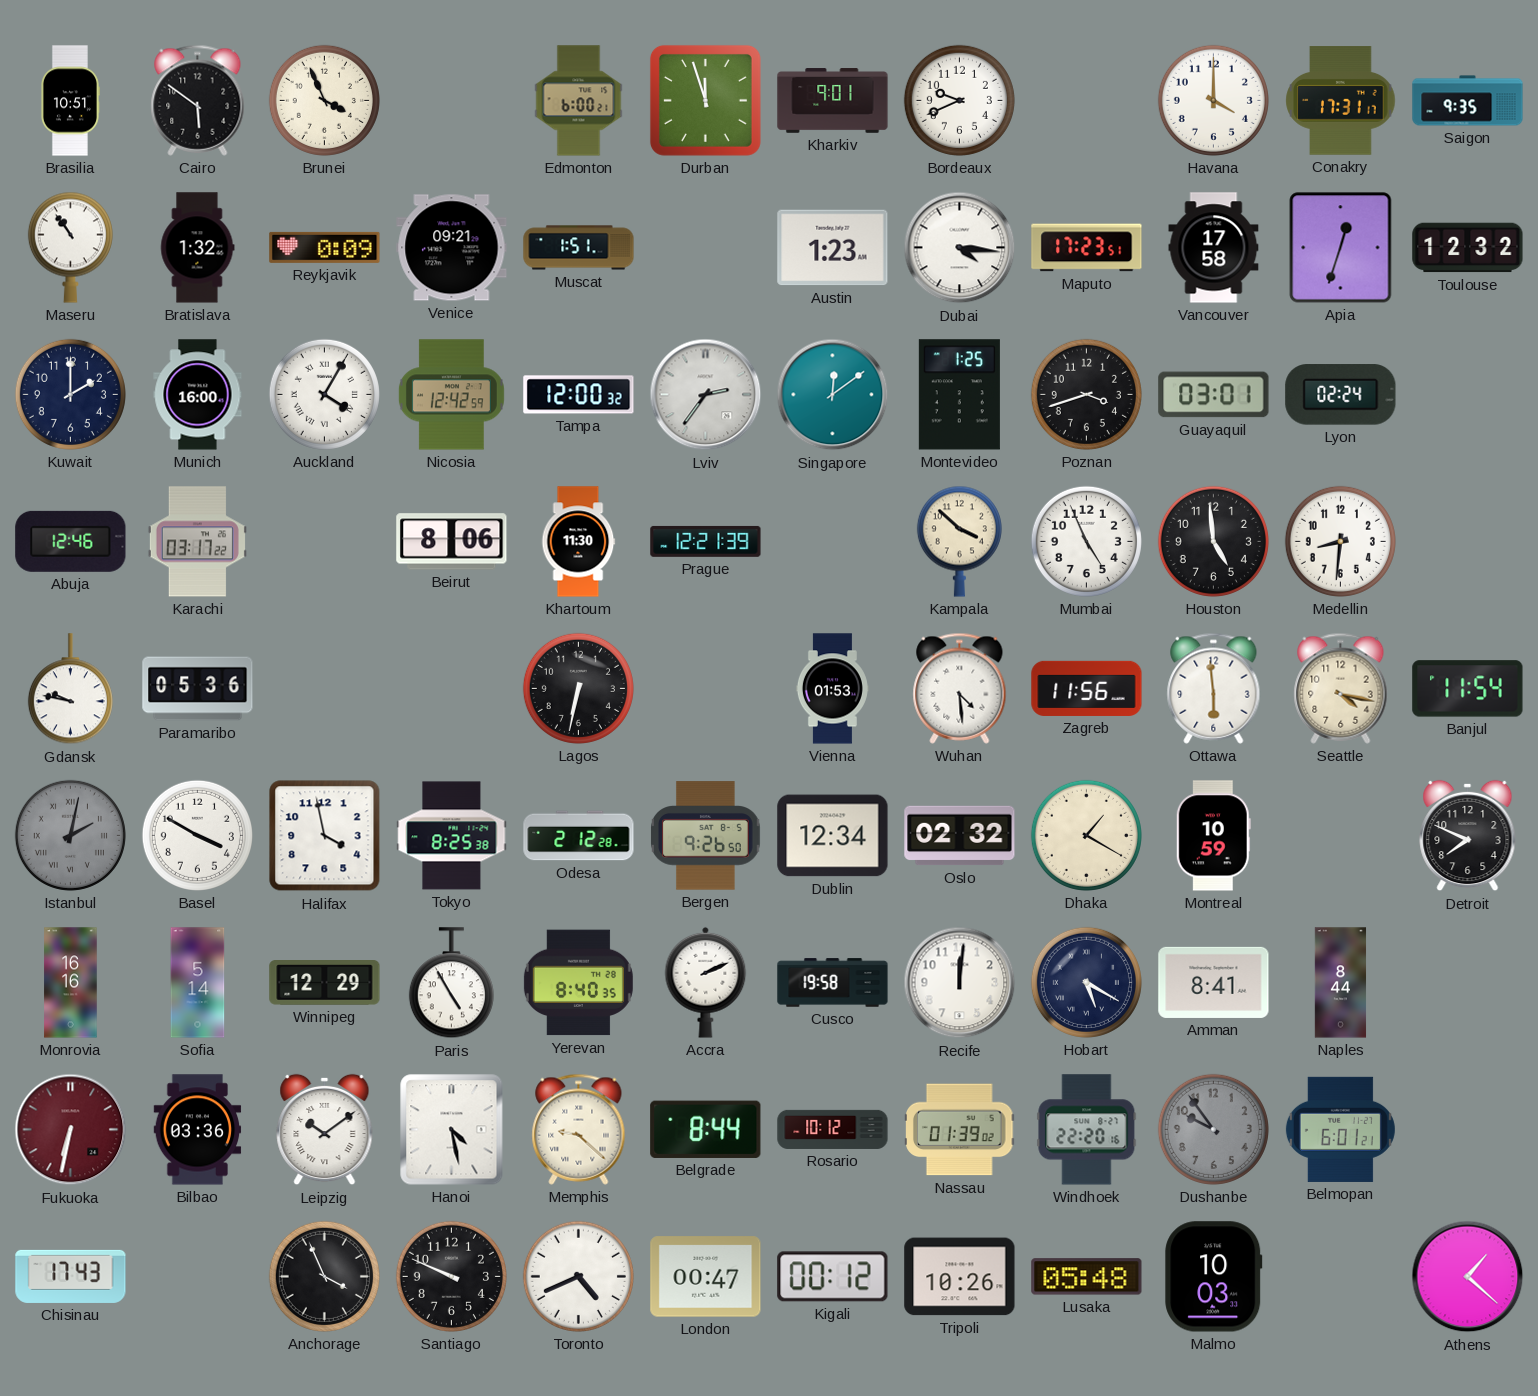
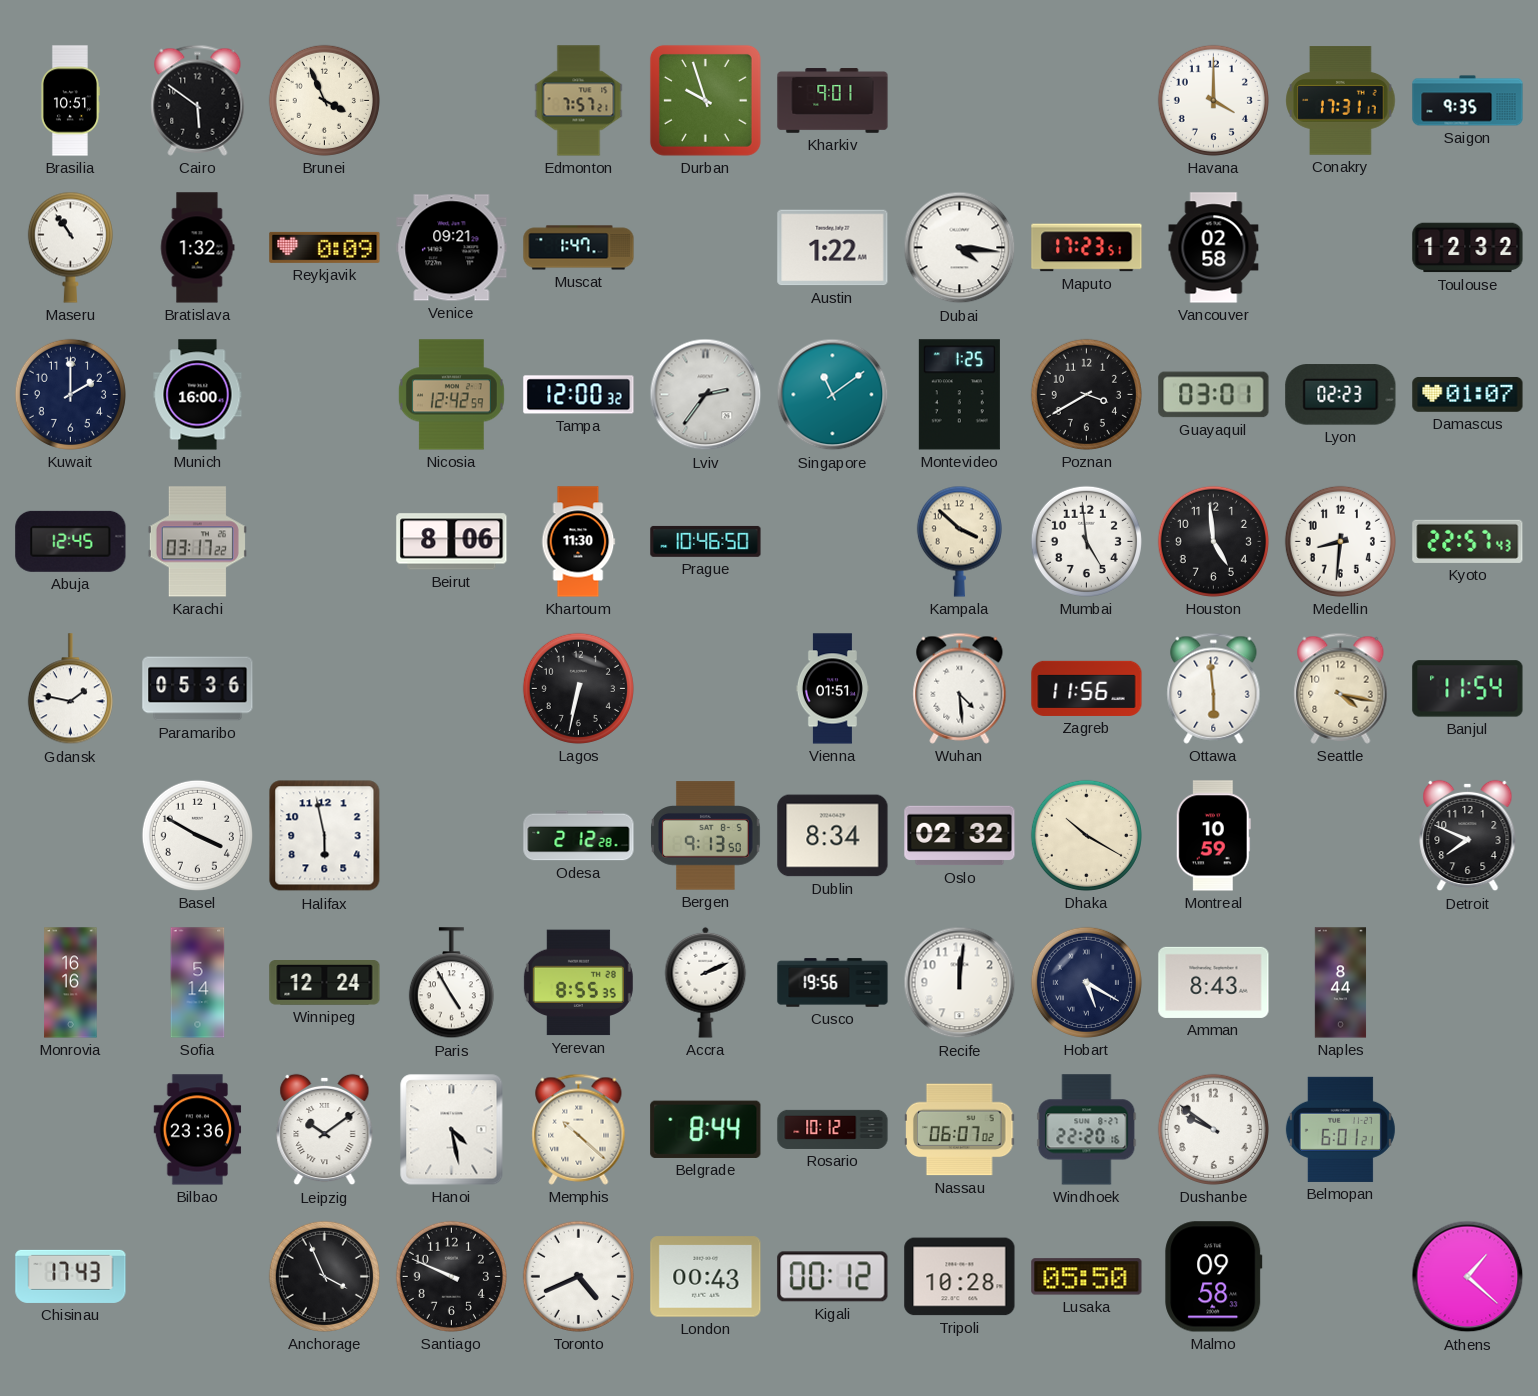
Edmonton: 6:00 -> 7:57
Durban: 11:57 -> 9:57
Bordeaux: 9:41 -> none
Muscat: 1:51 -> 1:47
Austin: 1:23 -> 1:22
Vancouver: 17:58 -> 02:58
Apia: 12:33 -> none
Auckland: 4:05 -> none
Singapore: 12:09 -> 11:09
Poznan: 3:42 -> 3:40
Lyon: 02:24 -> 02:23
Damascus: none -> 01:07
Abuja: 12:46 -> 12:45
Prague: 12:21 -> 10:46
Mumbai: 4:56 -> 4:59
Kyoto: none -> 22:57
Gdansk: 9:47 -> 1:47
Vienna: 01:53 -> 01:51
Istanbul: 2:02 -> none
Halifax: 3:58 -> 5:58
Tokyo: 8:25 -> none
Bergen: 9:26 -> 9:13
Dublin: 12:34 -> 8:34
Dhaka: 1:20 -> 10:20
Winnipeg: 12:29 -> 12:24
Yerevan: 8:40 -> 8:55
Cusco: 19:58 -> 19:56
Amman: 8:41 -> 8:43
Fukuoka: 6:32 -> none
Bilbao: 03:36 -> 23:36
Memphis: 9:22 -> 10:22
Nassau: 01:39 -> 06:07
Dushanbe: 9:54 -> 9:51
Dushanbe dial: grey -> white
London: 00:47 -> 00:43
Tripoli: 10:26 -> 10:28
Lusaka: 05:48 -> 05:50
Malmo: 10:03 -> 09:58
